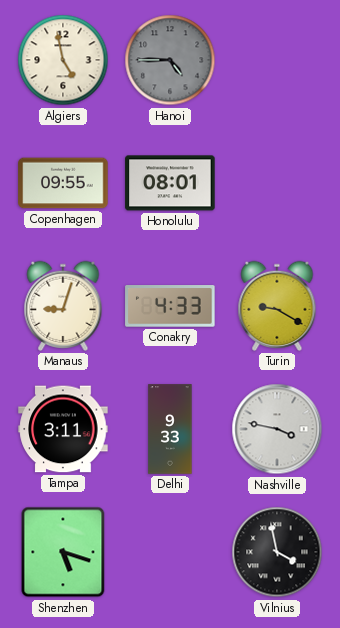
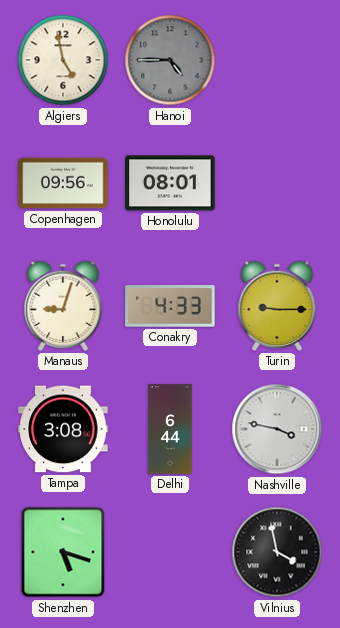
Copenhagen: 09:55 -> 09:56
Turin: 9:20 -> 9:15
Tampa: 3:11 -> 3:08
Delhi: 9:33 -> 6:44
